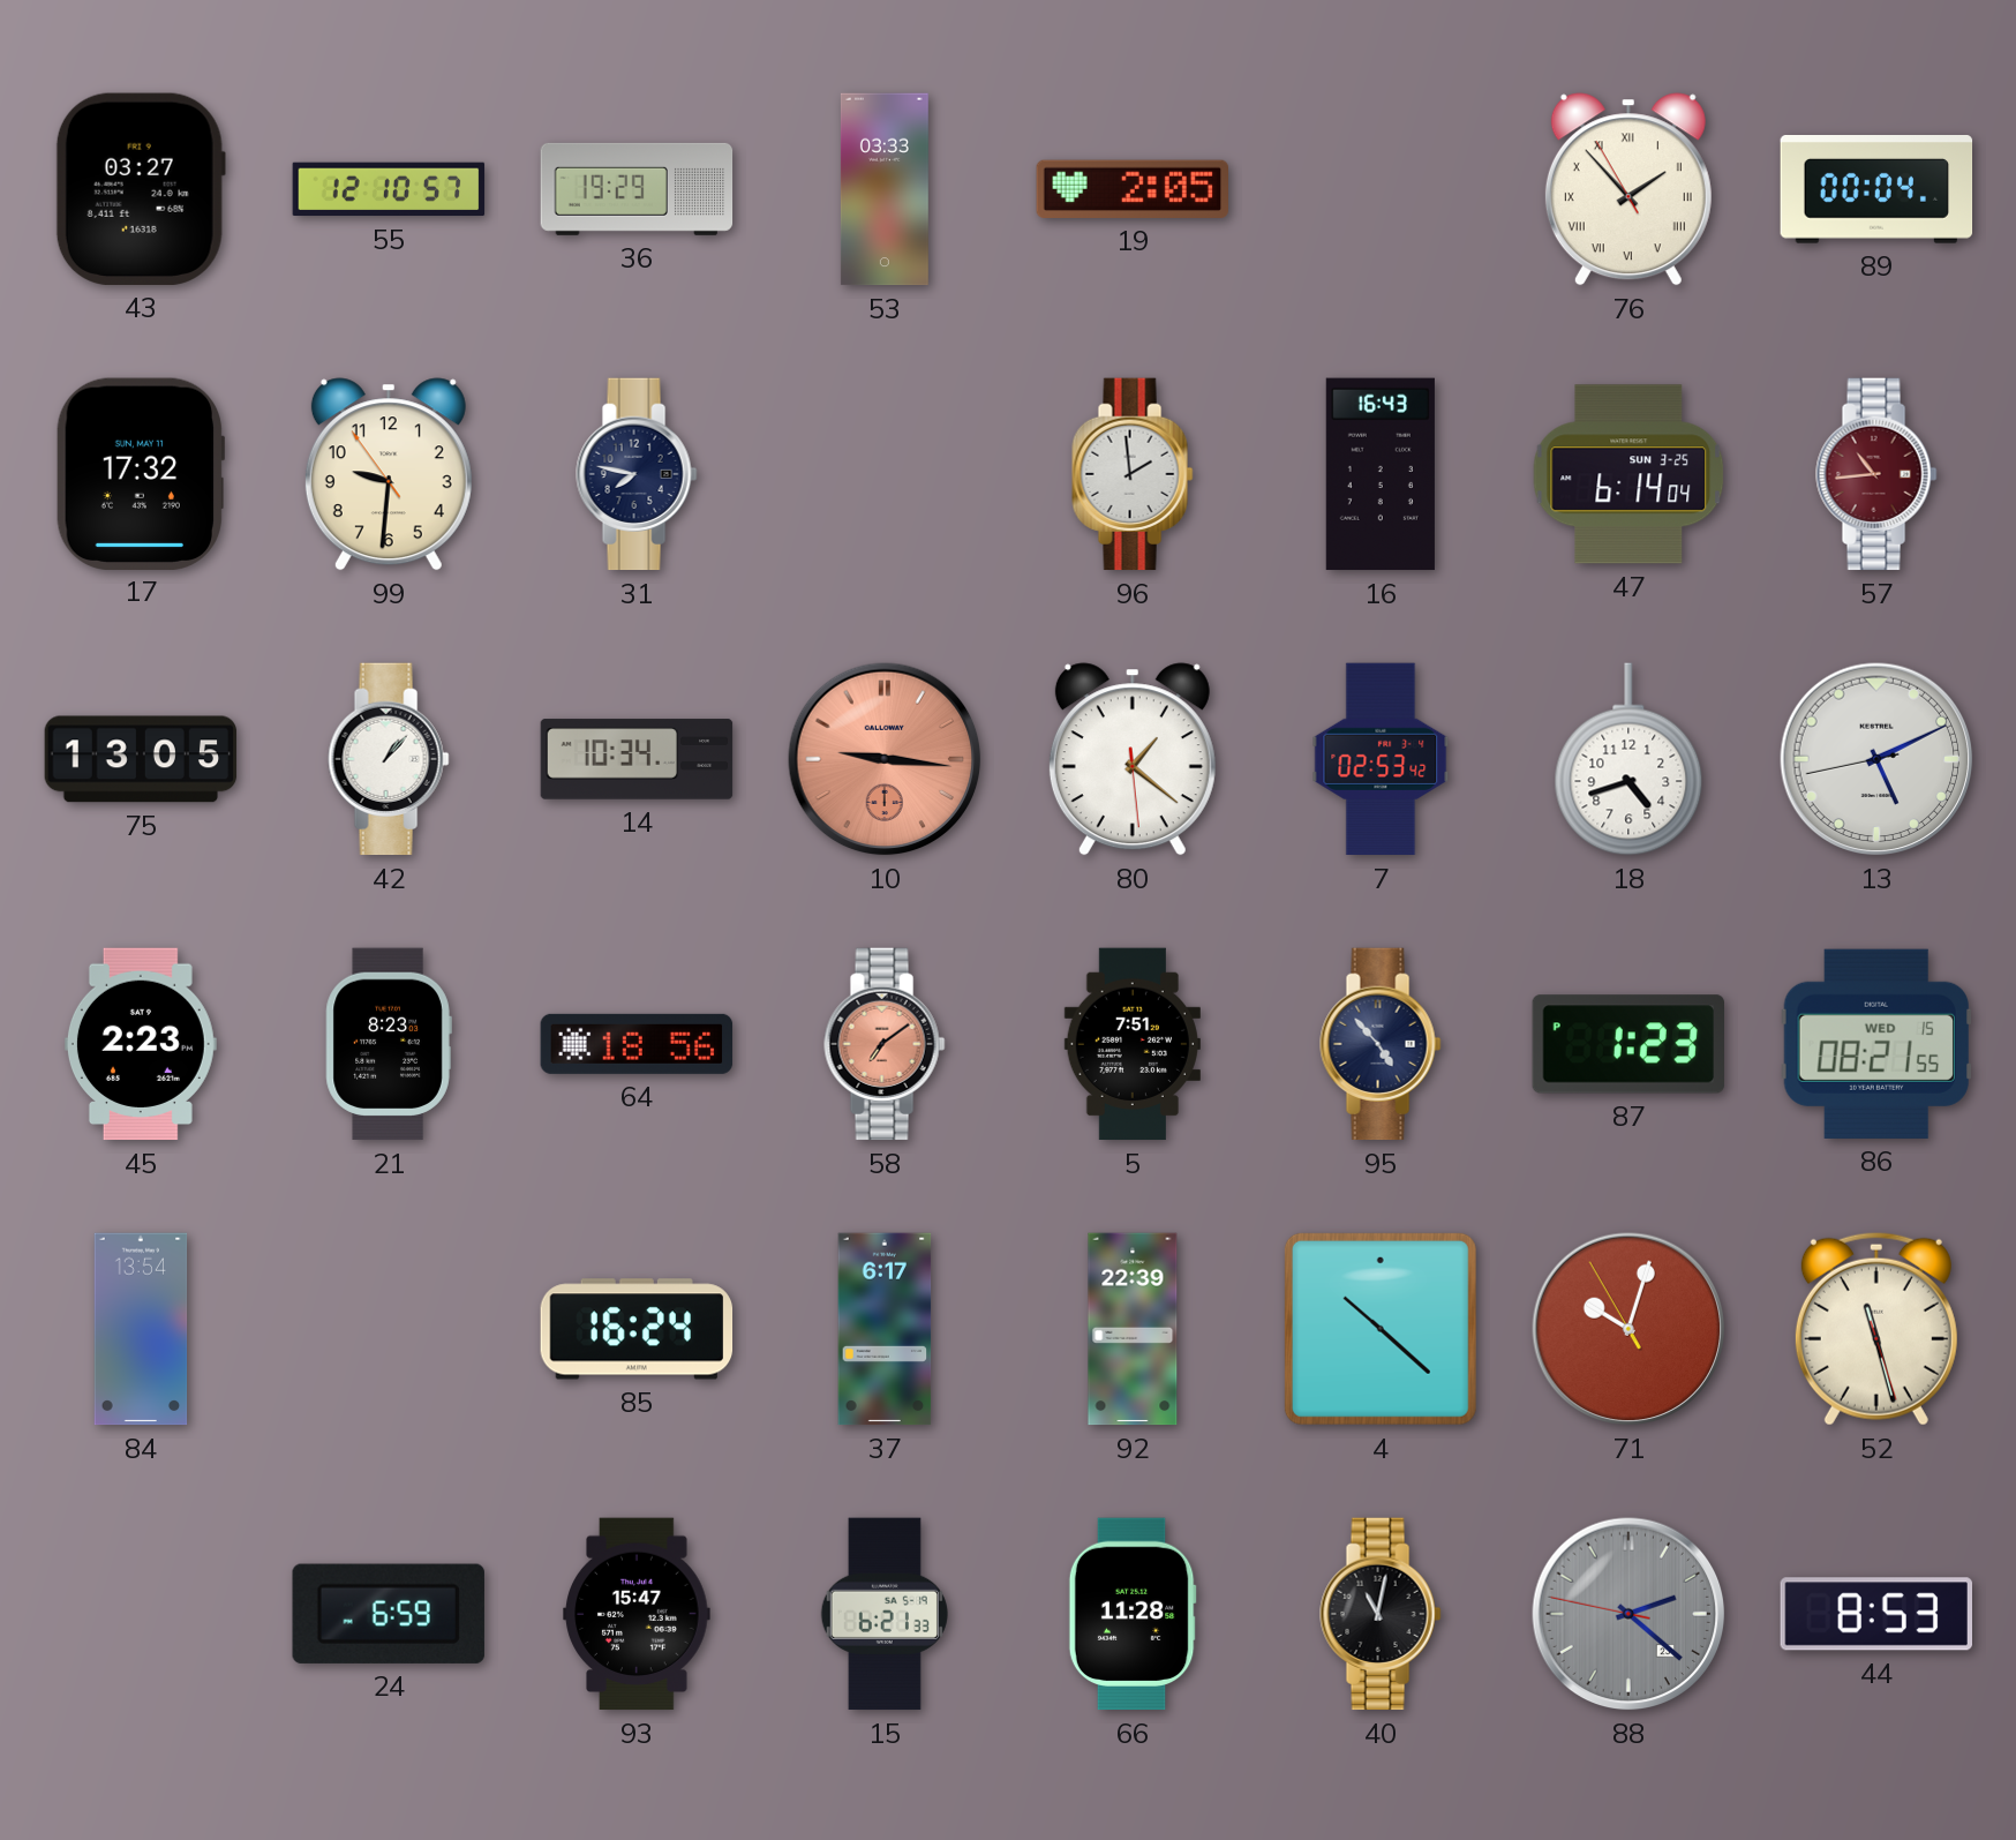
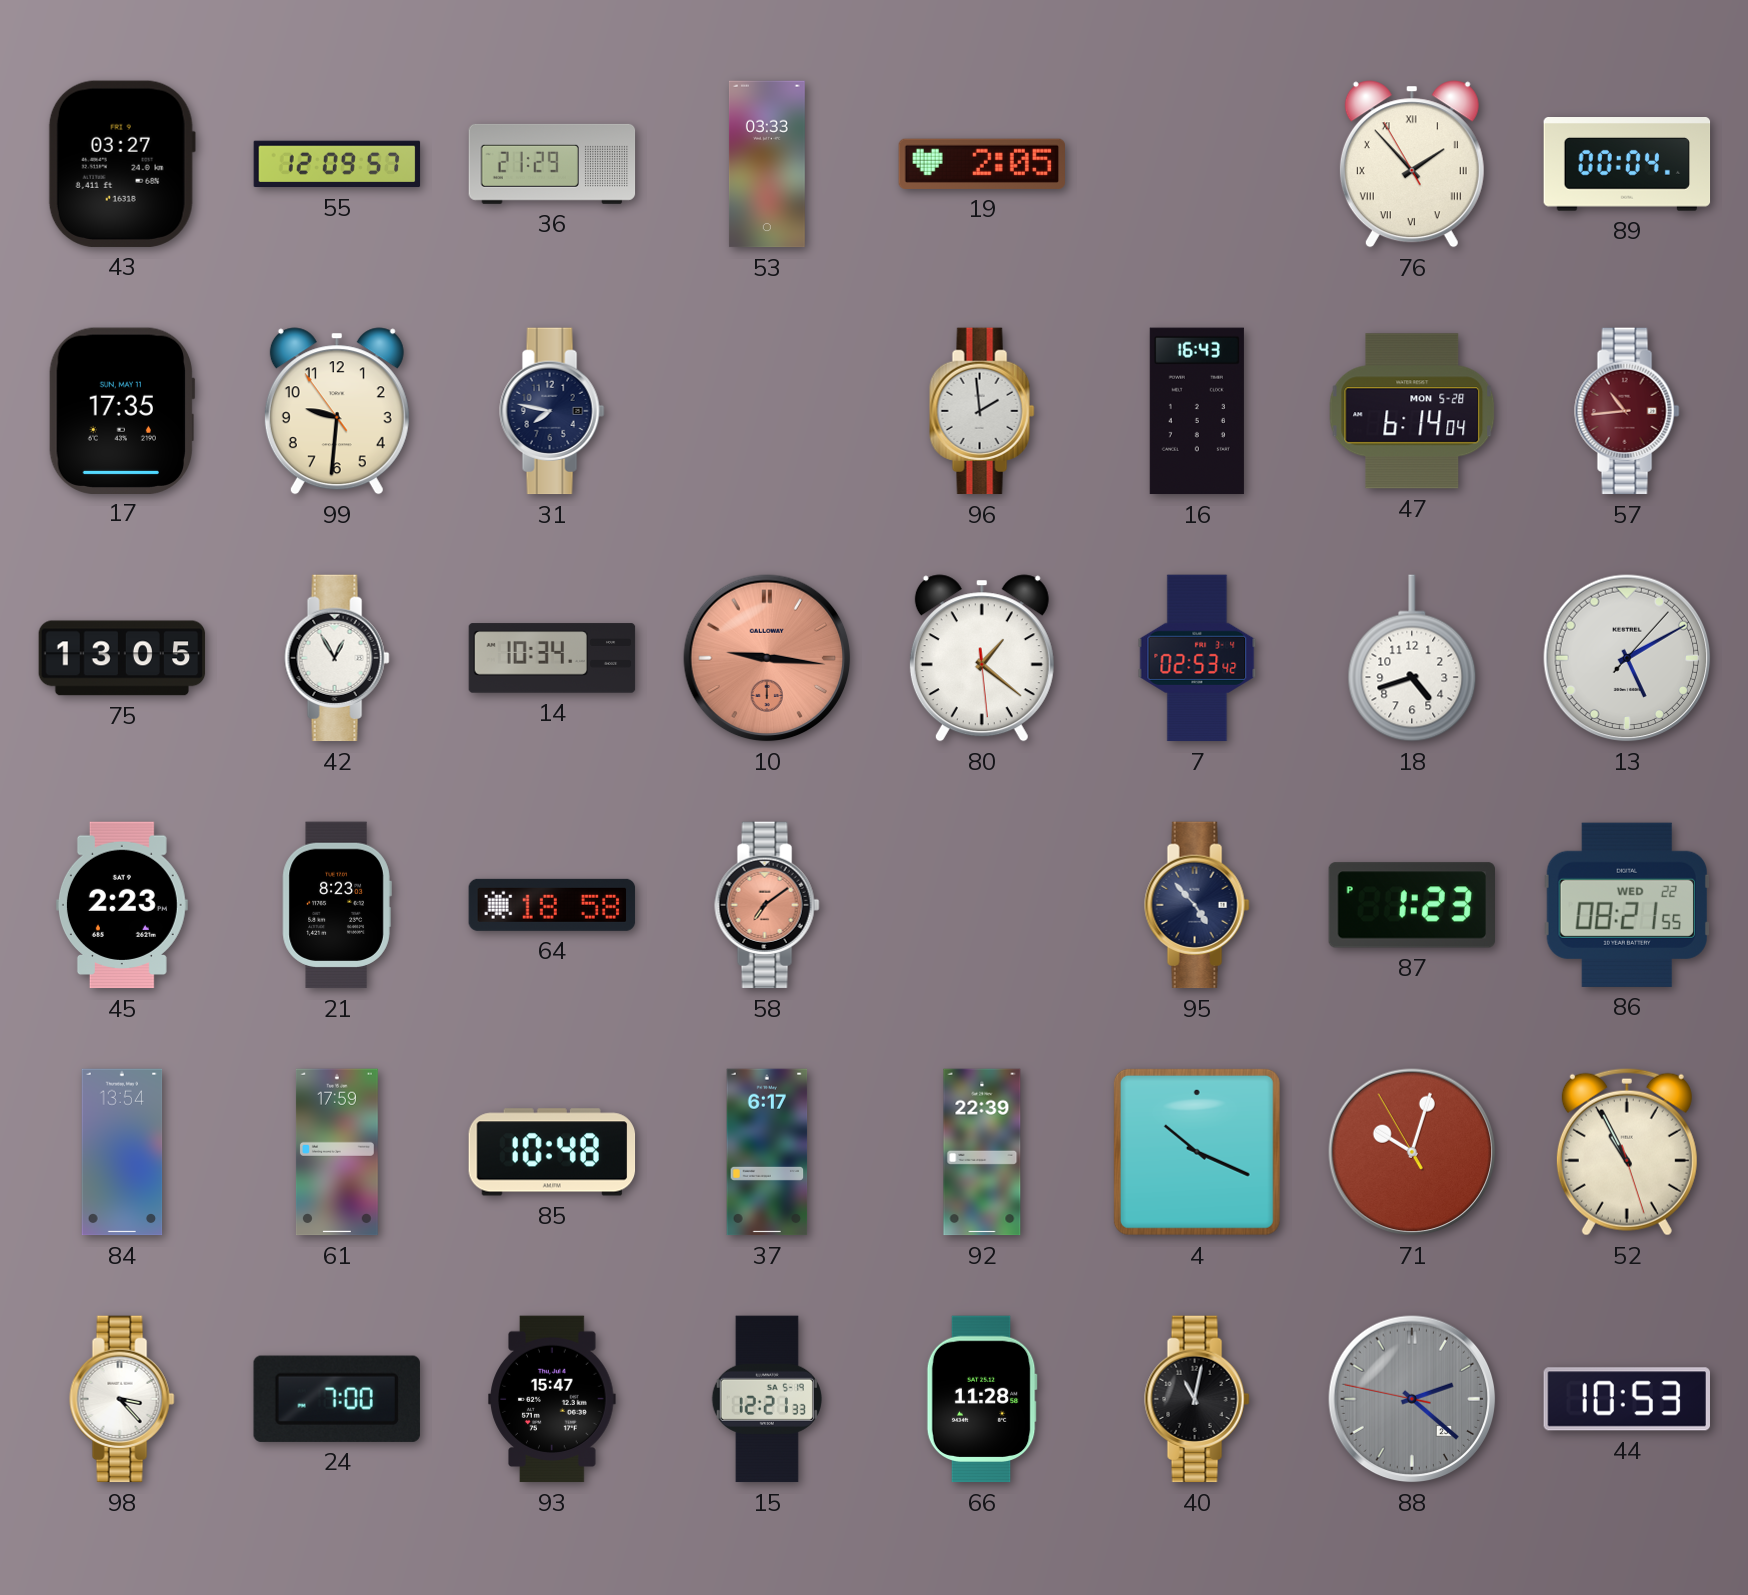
55: 12:10 -> 12:09
36: 19:29 -> 21:29
17: 17:32 -> 17:35
47 date: SUN 3-25 -> MON 5-28
42: 1:07 -> 12:55
13: 5:10:43 -> 5:10:07
64: 18:56 -> 18:58
5: 7:51 -> none
86 date: WED 15 -> WED 22
61: none -> 17:59
85: 16:24 -> 10:48
4: 10:22 -> 10:19
52: 11:27 -> 10:55
98: none -> 3:23
24: 6:59 -> 7:00
15: 6:21 -> 12:21
44: 8:53 -> 10:53
